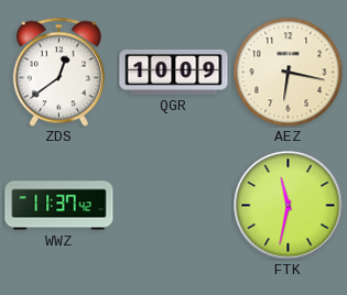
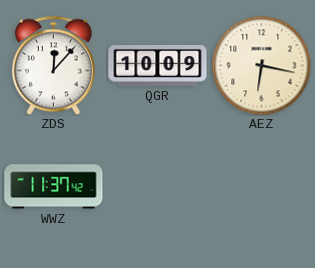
ZDS: 12:39 -> 12:07
FTK: 11:32 -> none
